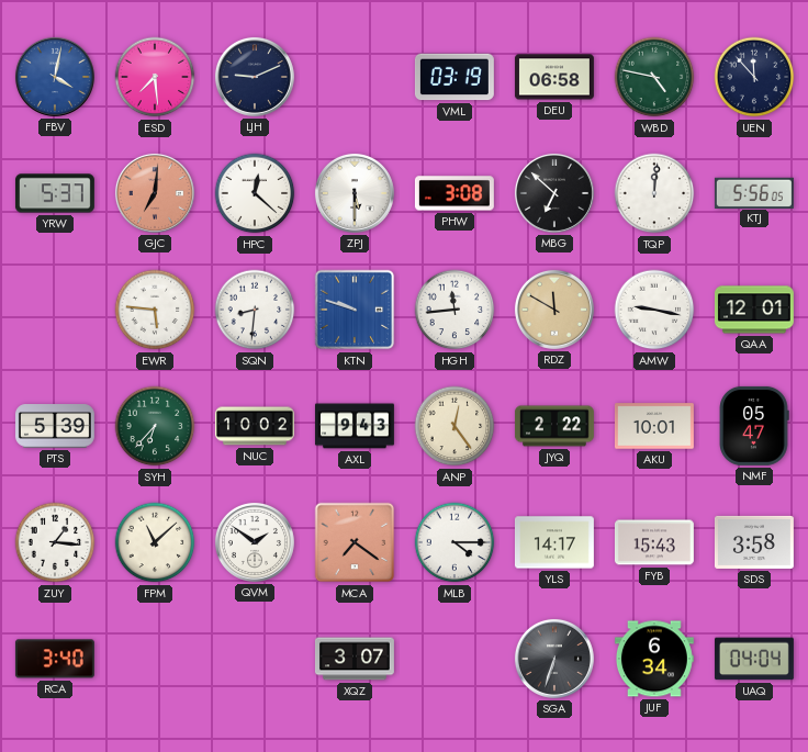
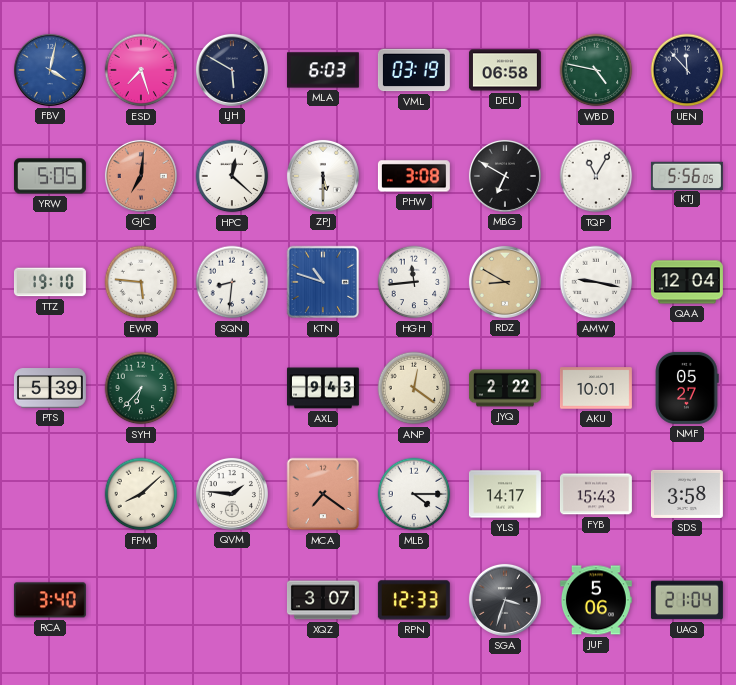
ESD: 7:29 -> 7:27
LJH: 9:11 -> 5:50
MLA: none -> 6:03
YRW: 5:37 -> 5:05
MBG: 6:52 -> 6:50
TQP: 12:01 -> 11:05
TTZ: none -> 19:10
KTN: 9:48 -> 10:48
RDZ: 11:50 -> 8:50
QAA: 12:01 -> 12:04
NUC: 10:02 -> none
ANP: 12:24 -> 12:21
NMF: 05:47 -> 05:27
ZUY: 1:16 -> none
FPM: 11:08 -> 8:08
QVM: 1:51 -> 1:46
RPN: none -> 12:33
SGA: 6:33 -> 3:33
JUF: 6:34 -> 5:06
UAQ: 04:04 -> 21:04
